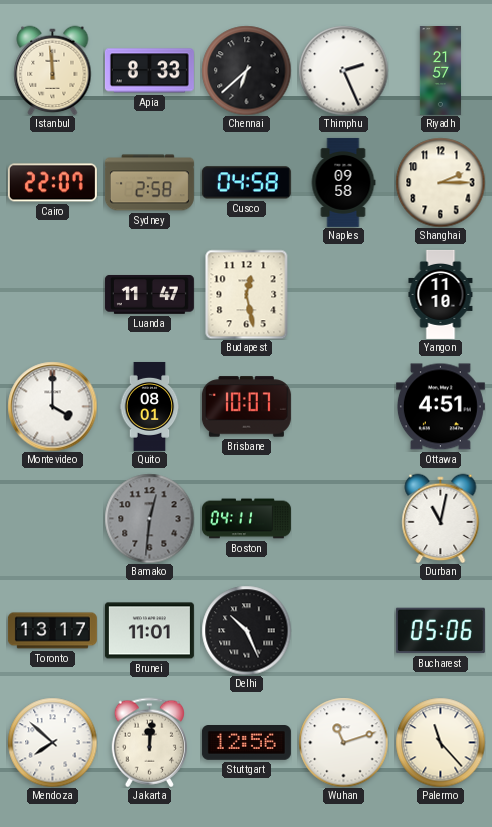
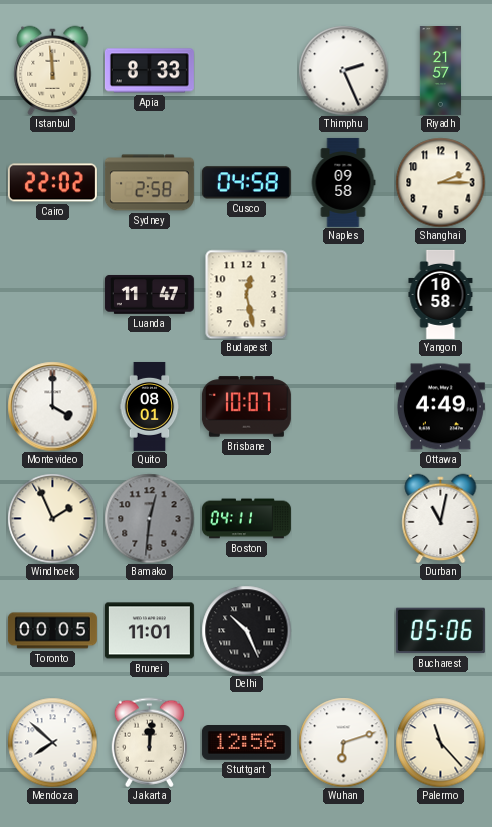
Chennai: 6:38 -> none
Cairo: 22:07 -> 22:02
Yangon: 11:10 -> 10:58
Ottawa: 4:51 -> 4:49
Windhoek: none -> 1:56
Toronto: 13:17 -> 00:05
Wuhan: 11:12 -> 6:12
